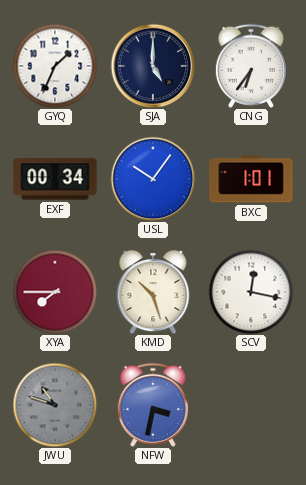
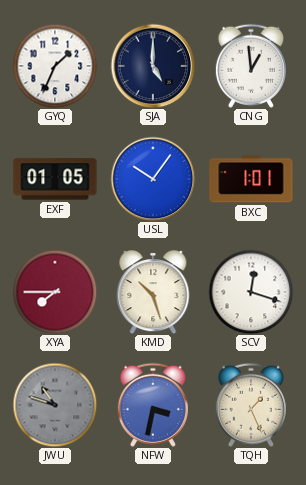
CNG: 6:36 -> 12:59
EXF: 00:34 -> 01:05
SCV: 12:17 -> 12:18
TQH: none -> 1:26
